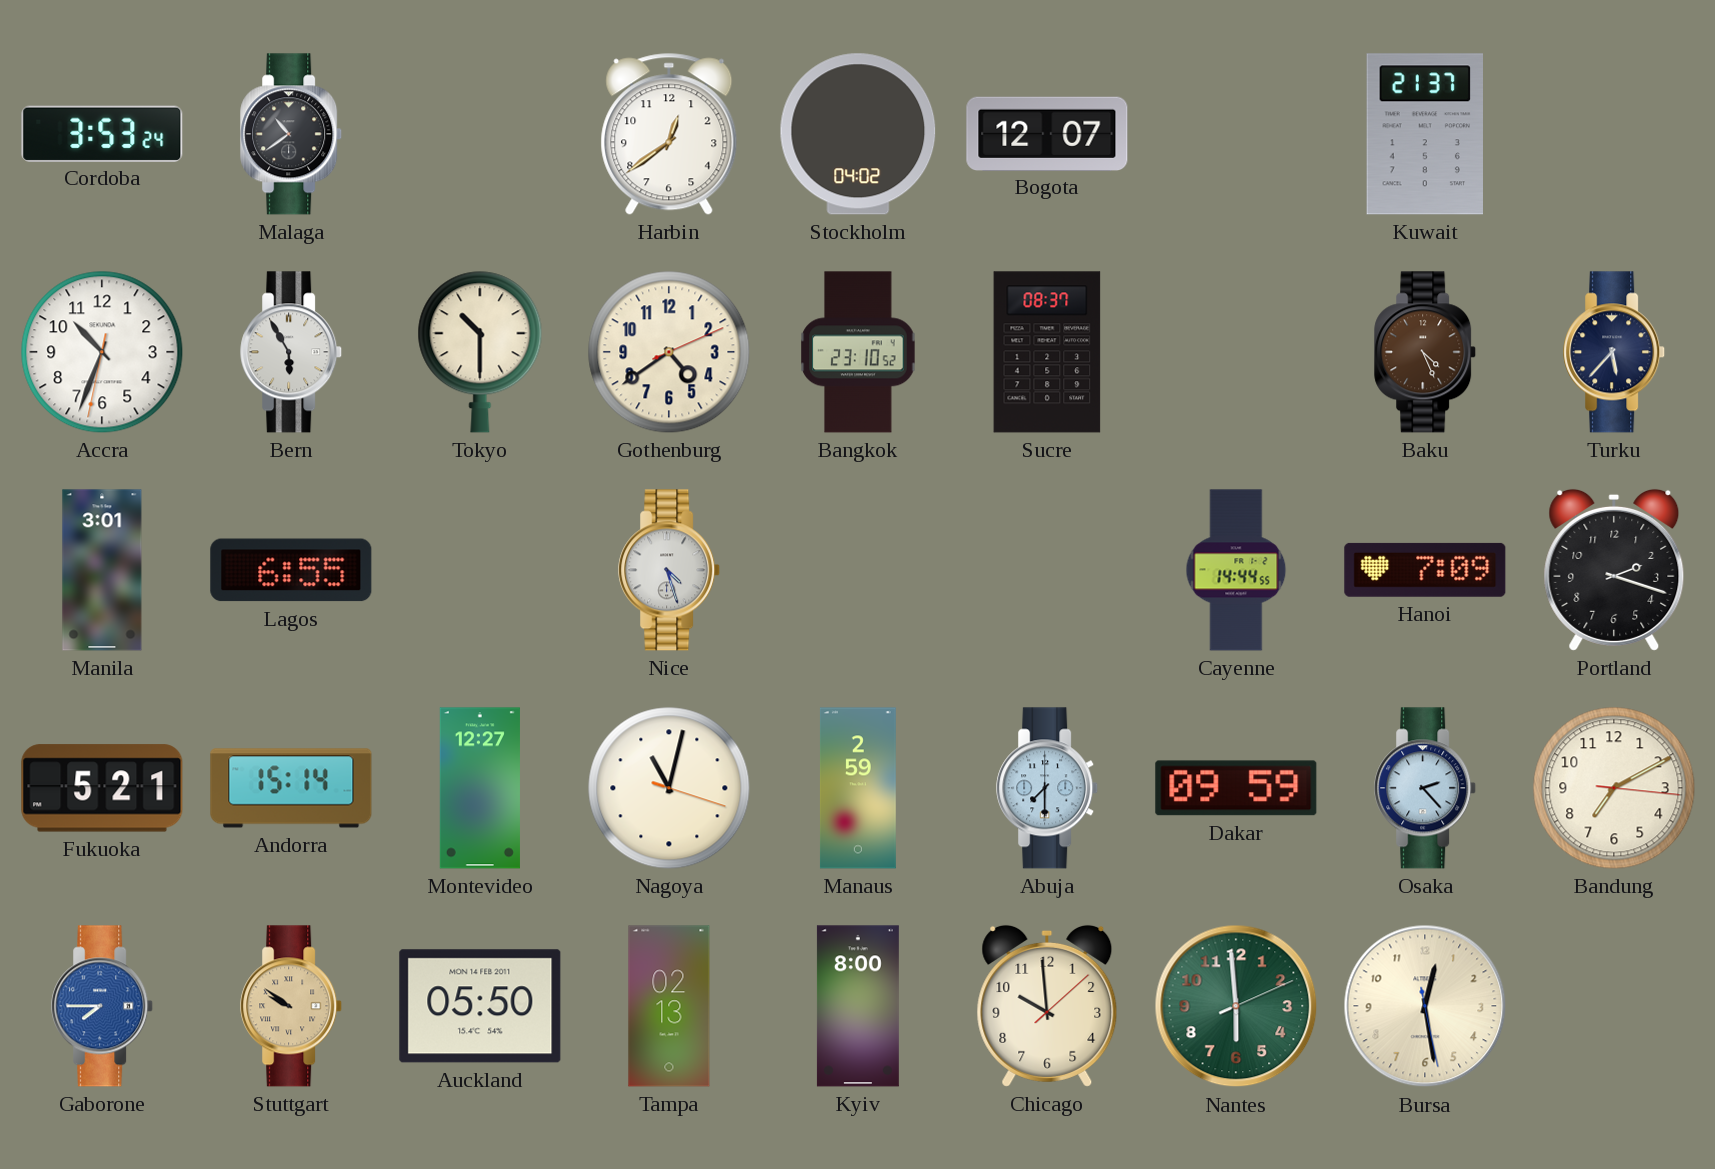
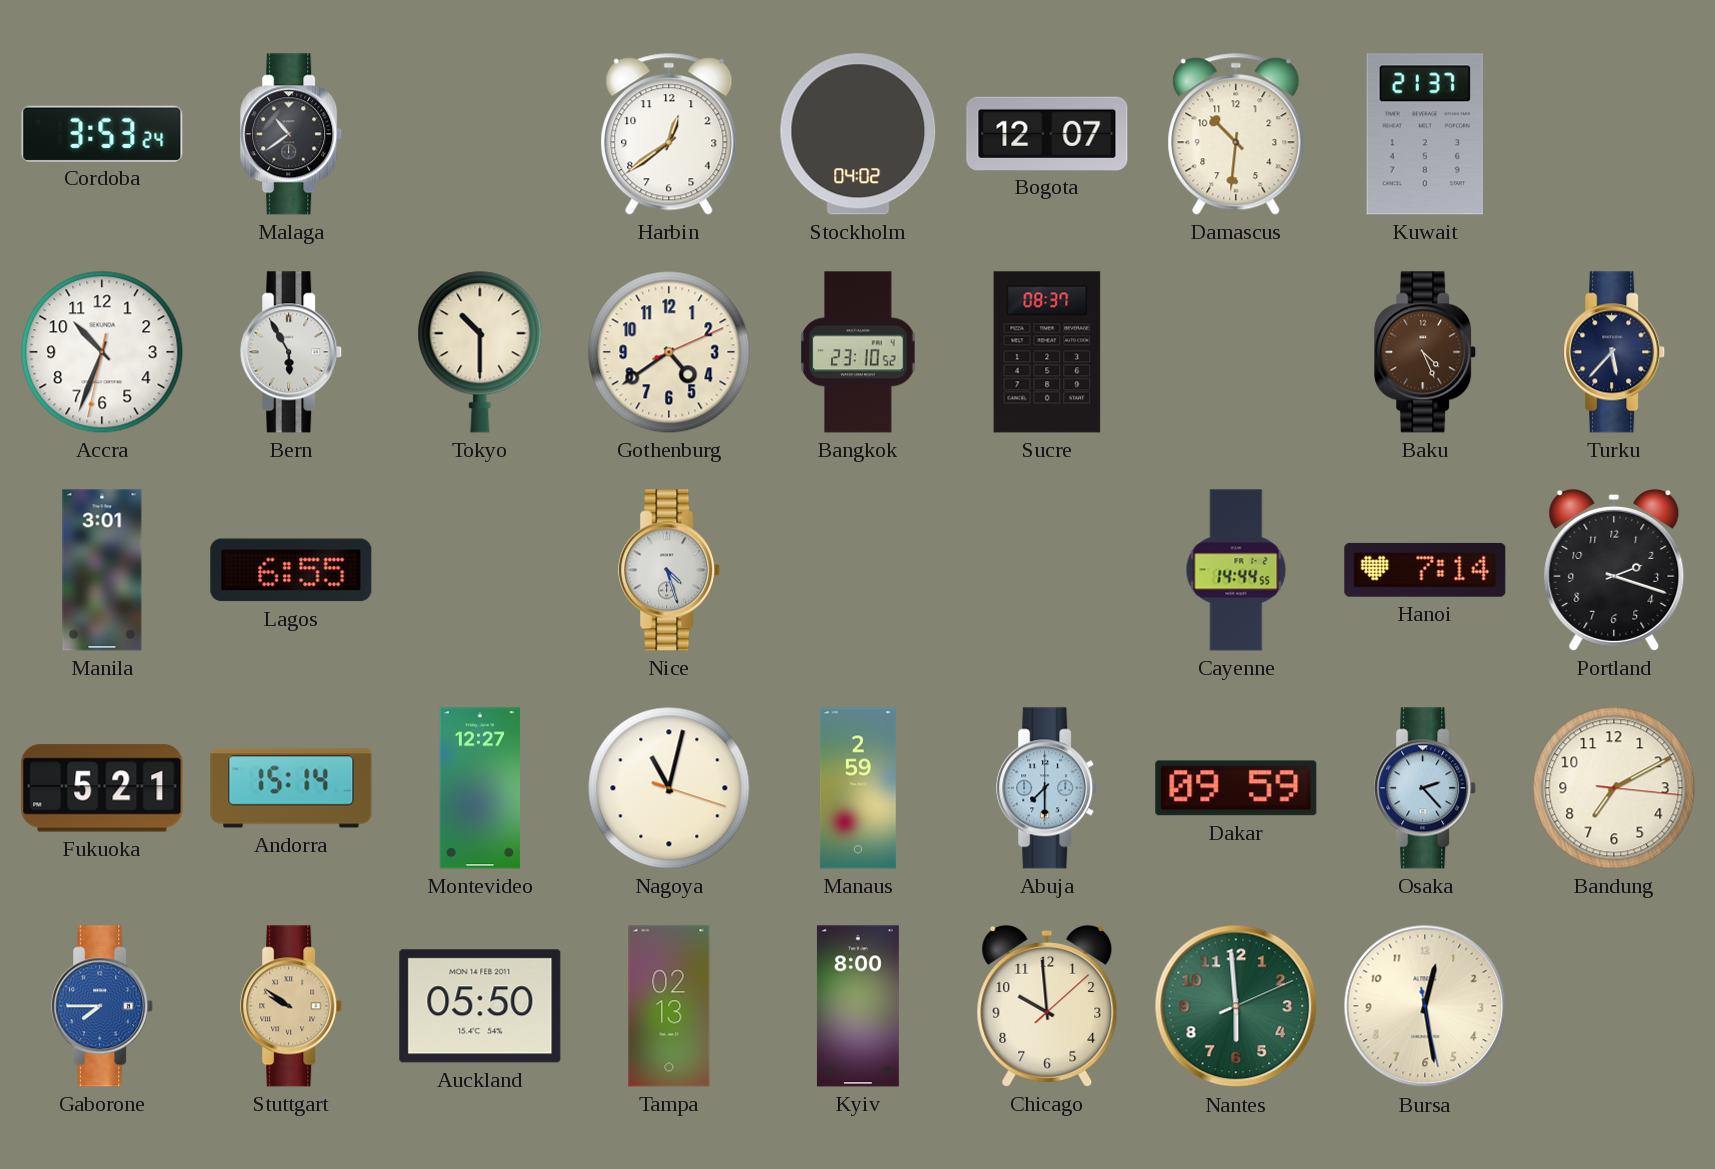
Damascus: none -> 10:31
Hanoi: 7:09 -> 7:14
